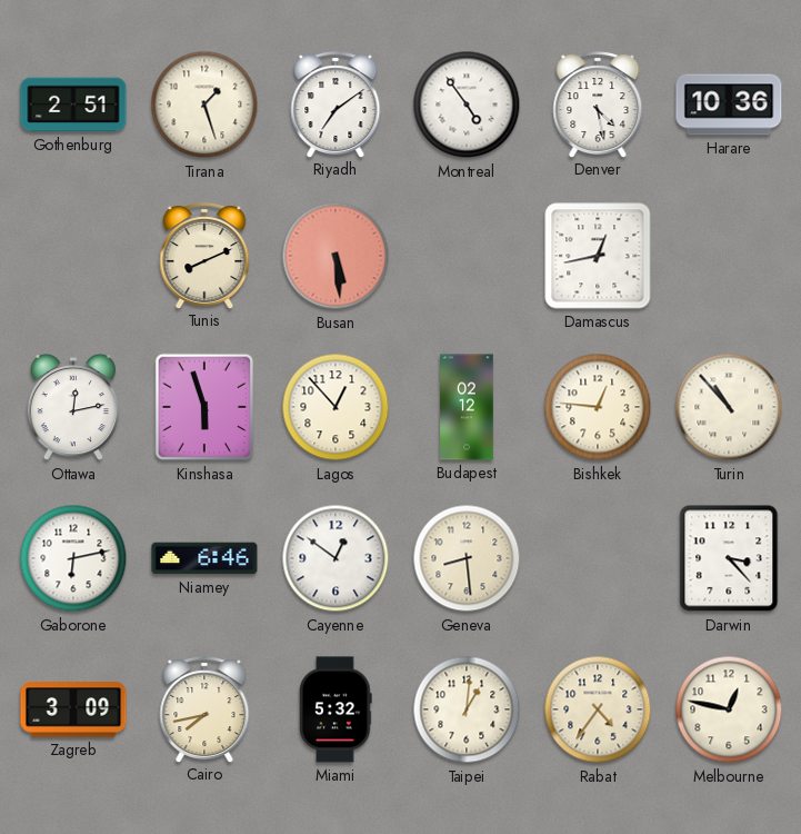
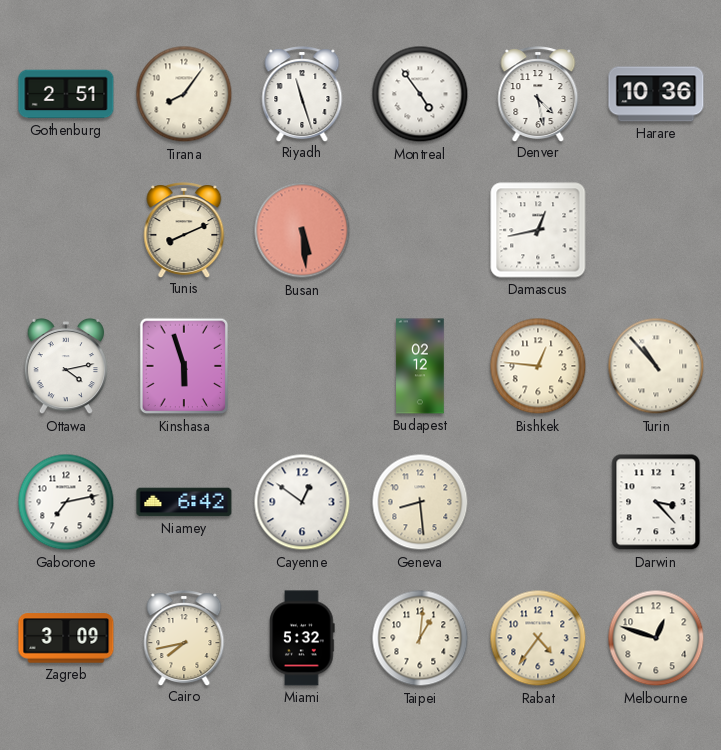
Tirana: 1:27 -> 8:06
Riyadh: 7:09 -> 11:27
Ottawa: 12:13 -> 4:13
Lagos: 12:53 -> none
Gaborone: 6:13 -> 7:13
Niamey: 6:46 -> 6:42
Melbourne: 12:47 -> 12:48
